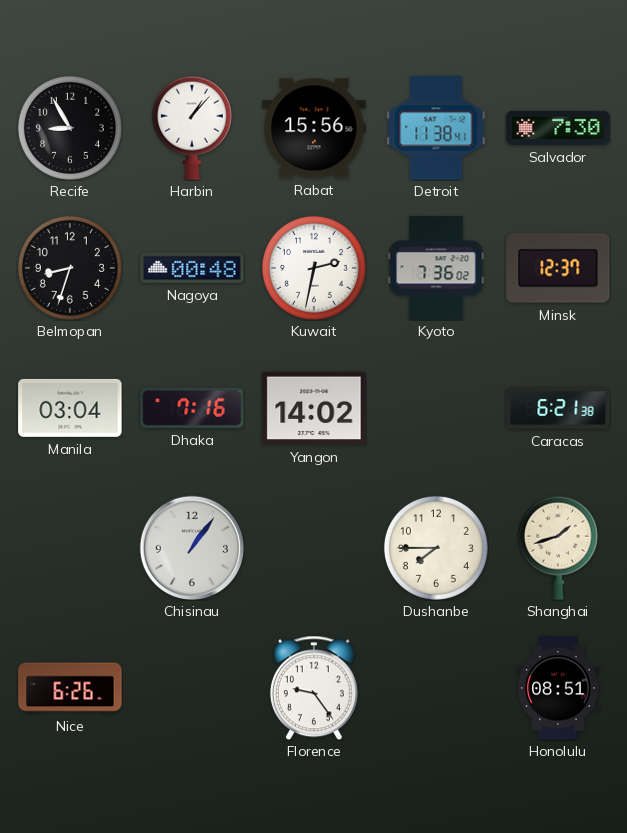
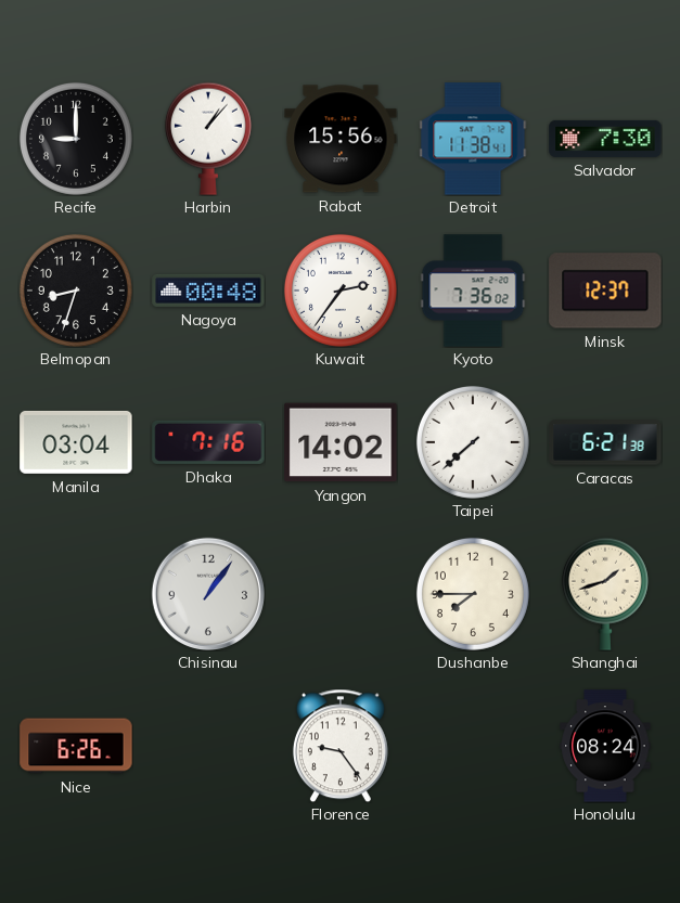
Recife: 8:55 -> 9:00
Kuwait: 2:32 -> 2:36
Taipei: none -> 7:38
Honolulu: 08:51 -> 08:24
